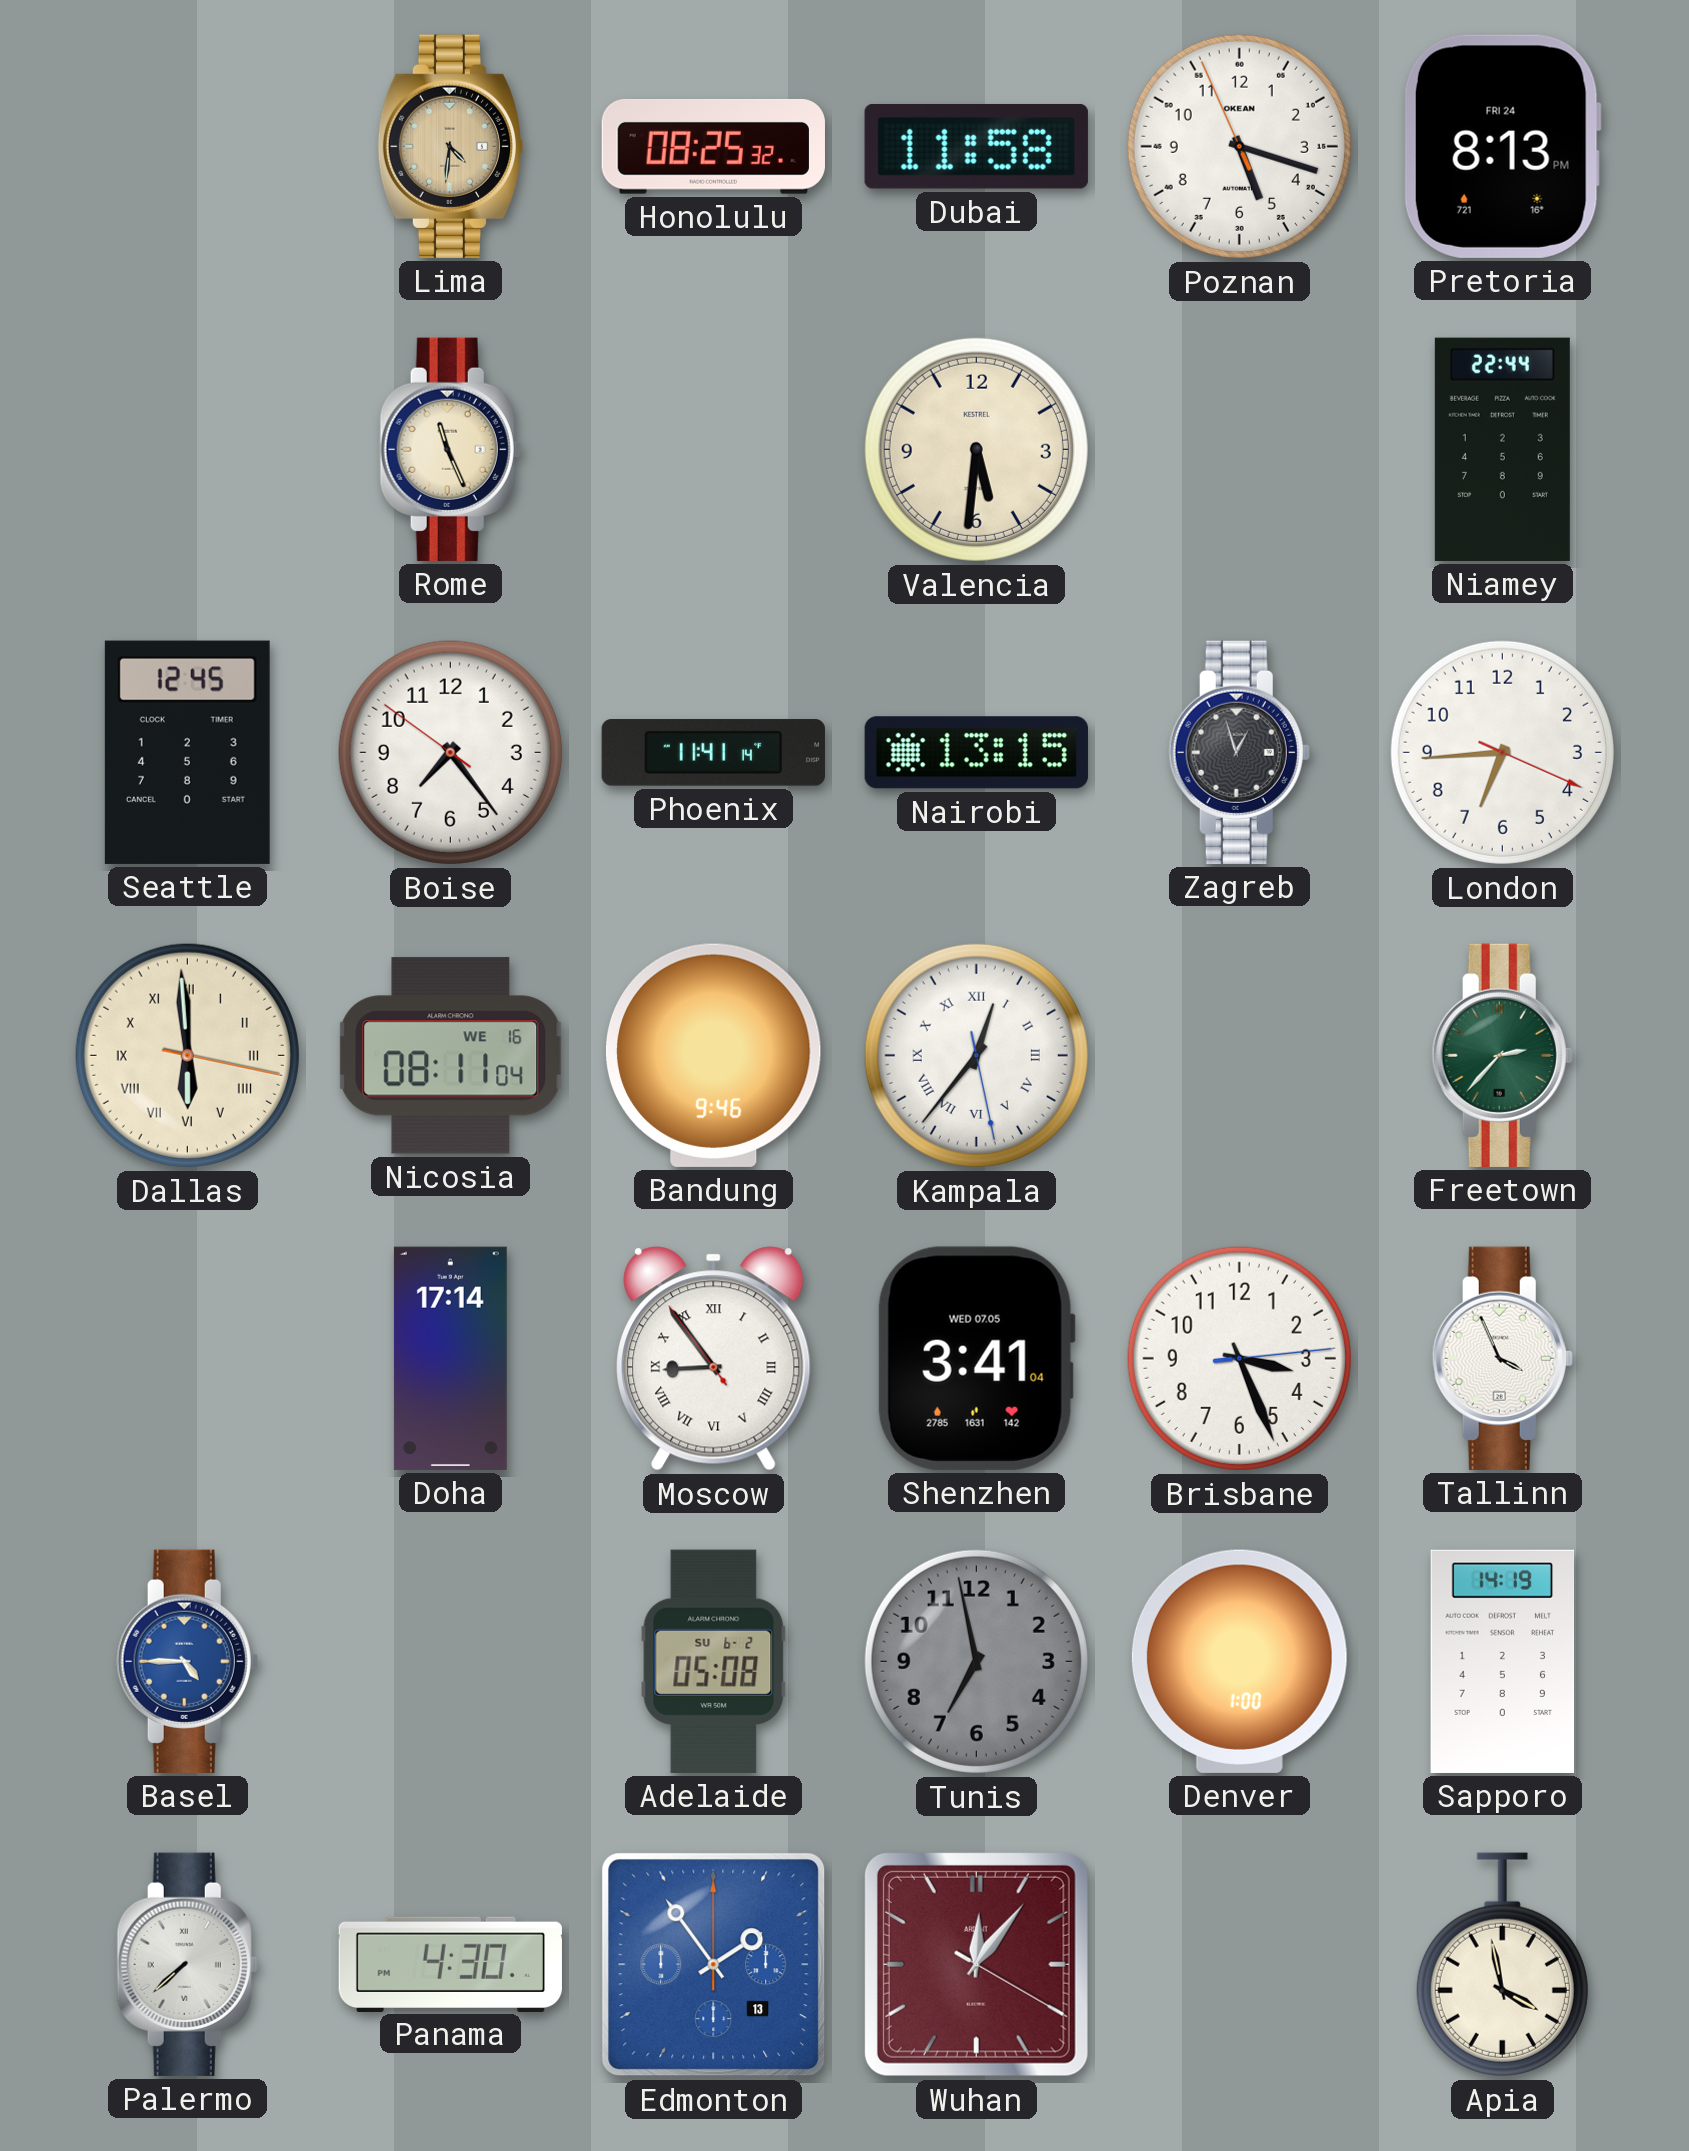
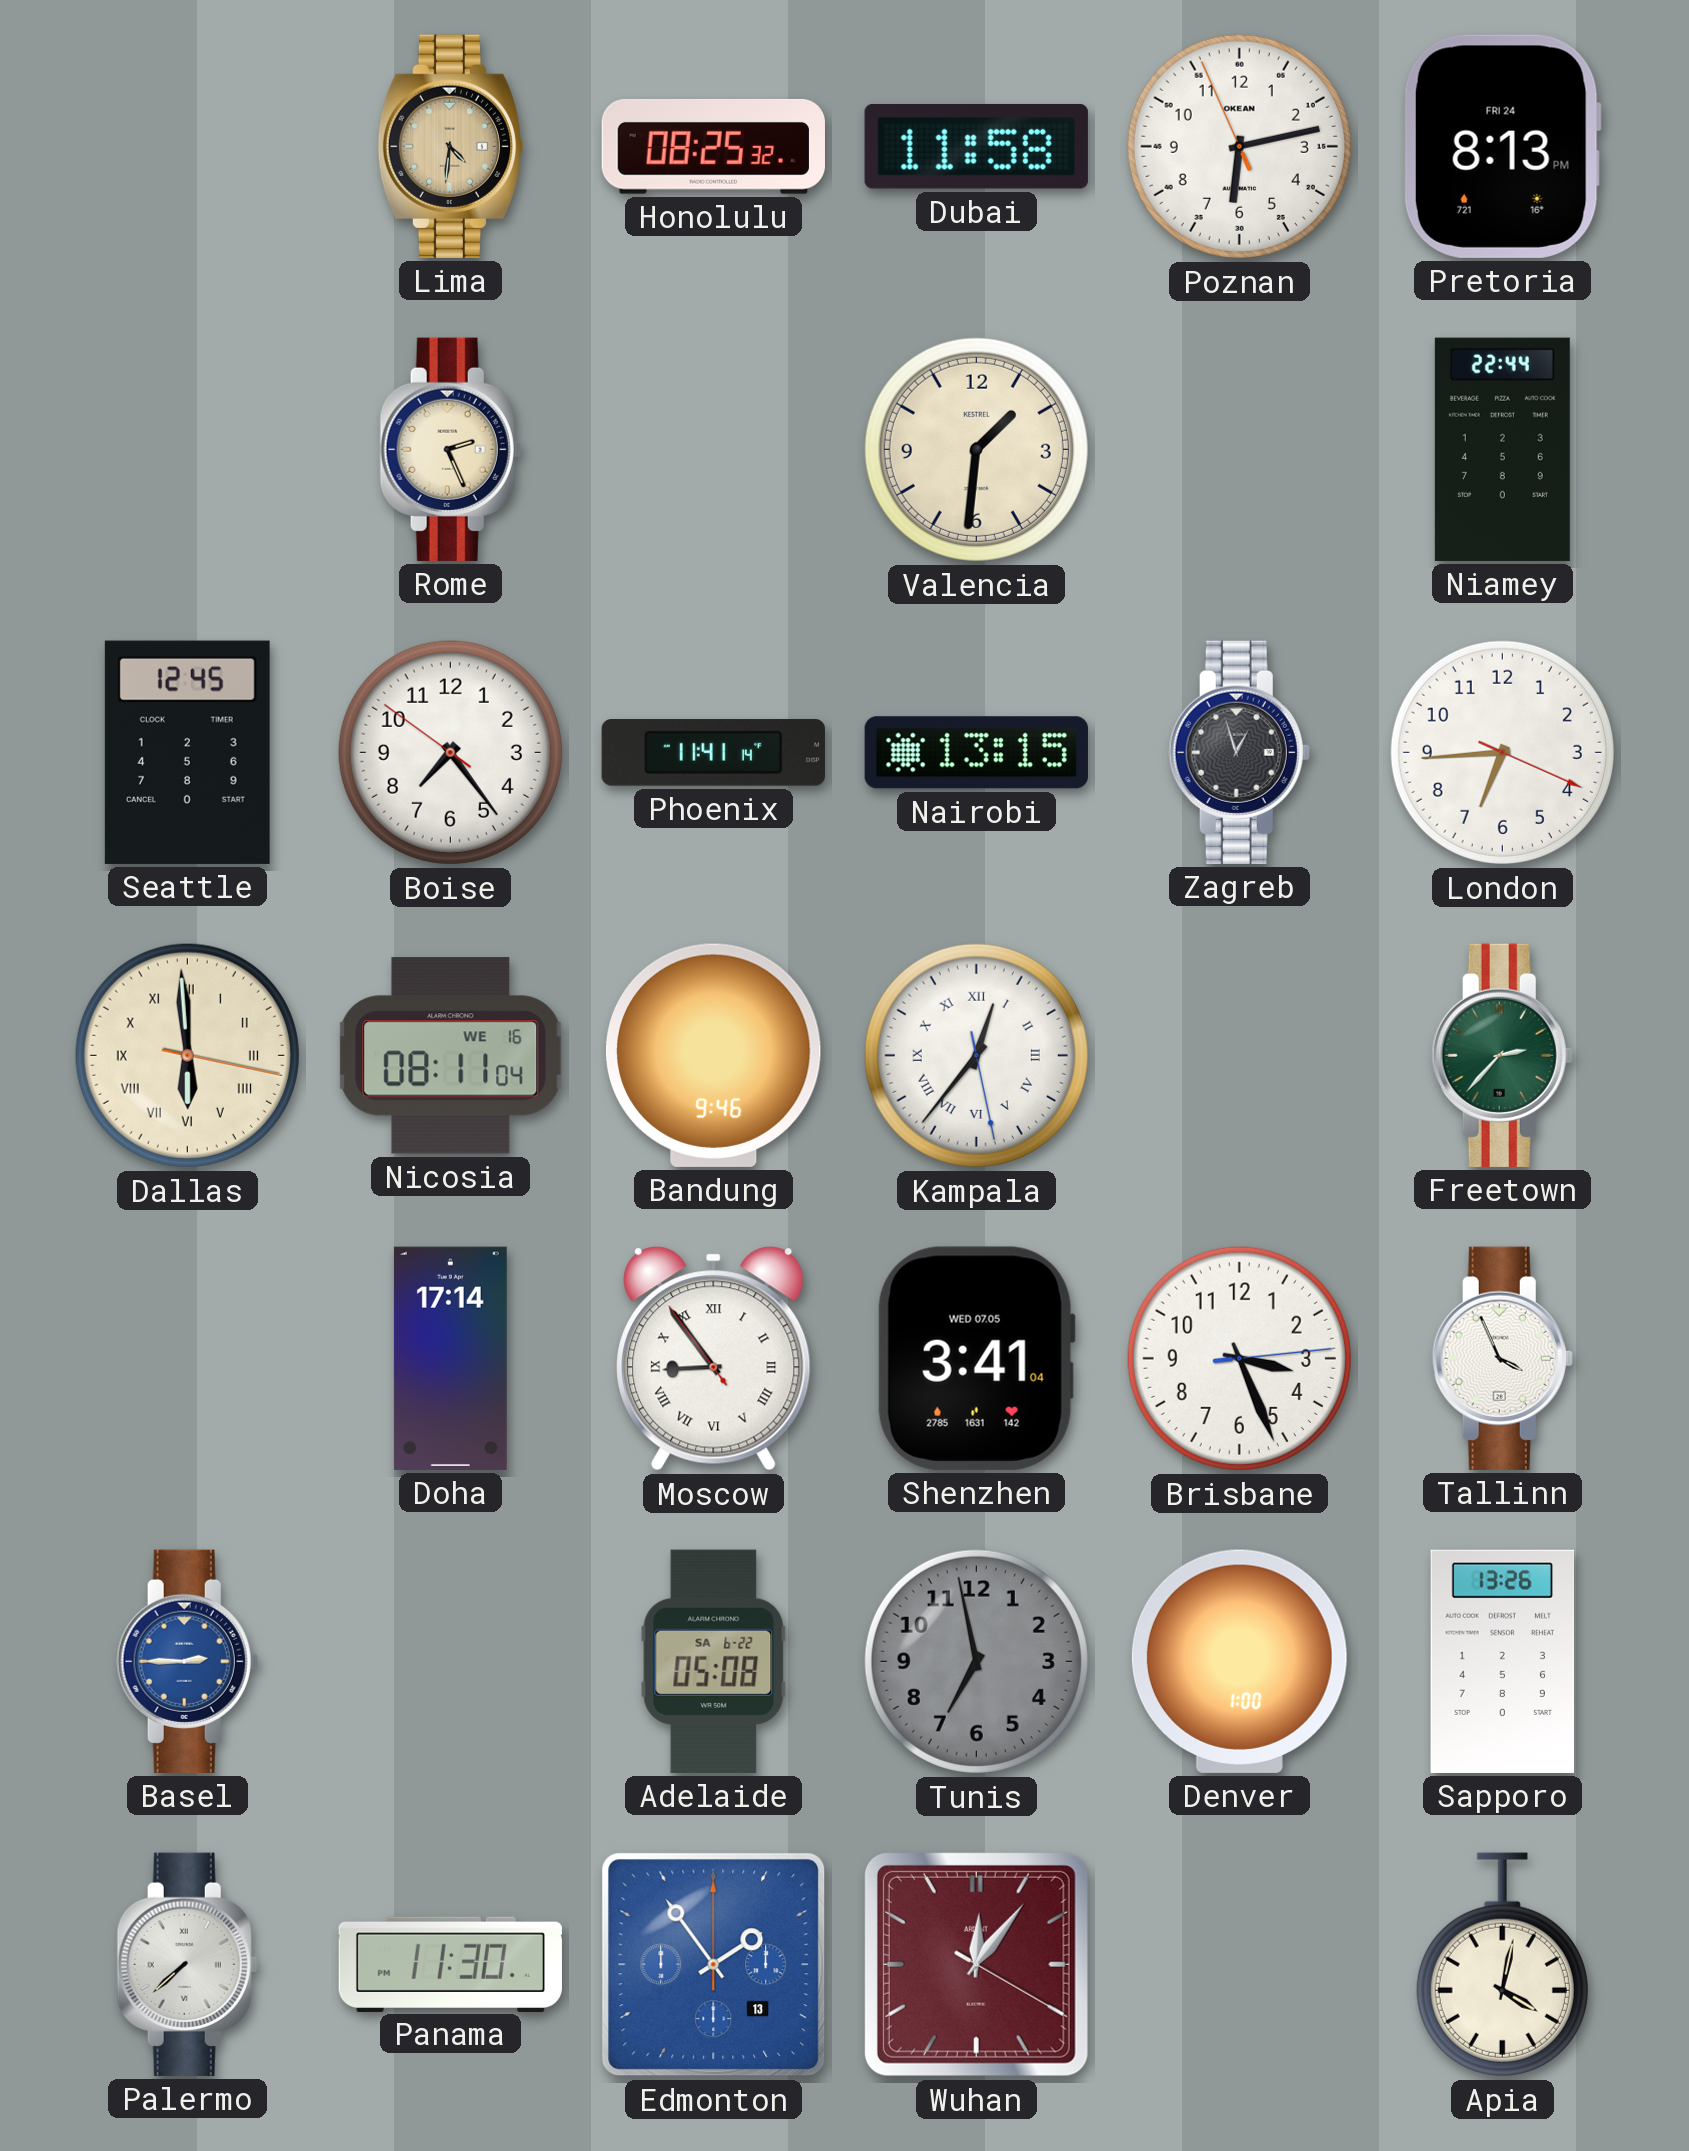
Poznan: 5:17 -> 6:12
Rome: 11:26 -> 2:26
Valencia: 5:31 -> 1:31
Basel: 4:45 -> 2:45
Adelaide date: SU 6-2 -> SA 6-22
Sapporo: 14:19 -> 13:26
Panama: 4:30 -> 11:30
Apia: 3:58 -> 4:02
